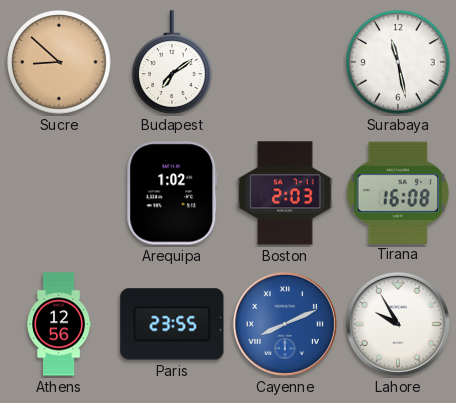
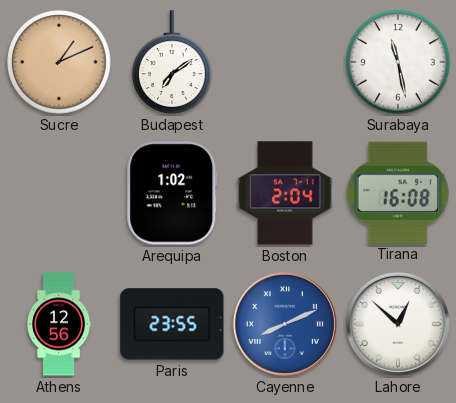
Sucre: 8:52 -> 1:11
Boston: 2:03 -> 2:04
Lahore: 9:55 -> 12:52
